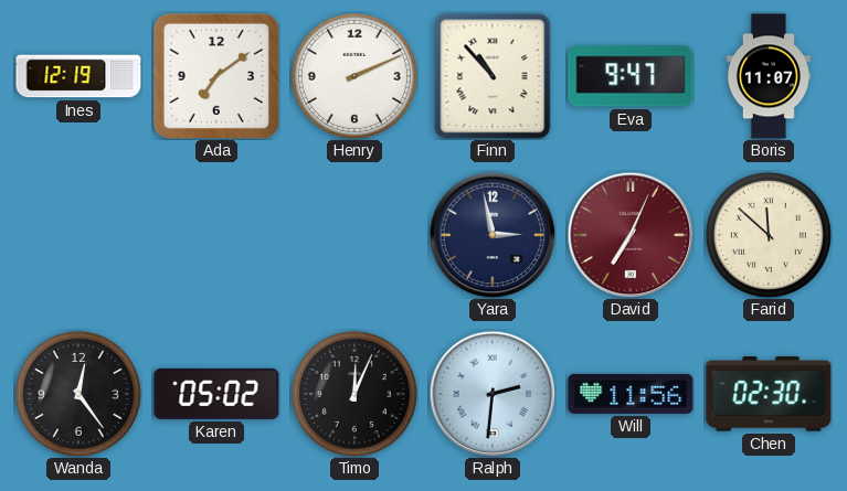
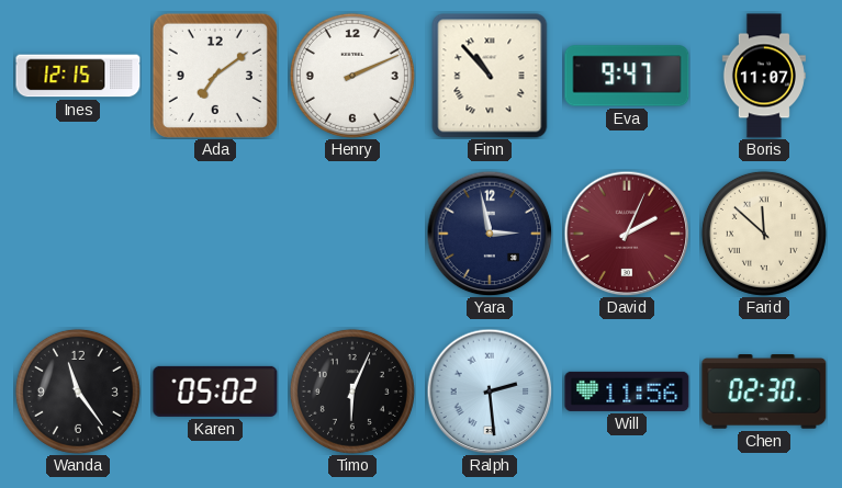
Ines: 12:19 -> 12:15
David: 7:04 -> 2:04
Wanda: 12:24 -> 11:24
Timo: 12:04 -> 6:04
Ralph: 2:31 -> 2:29
